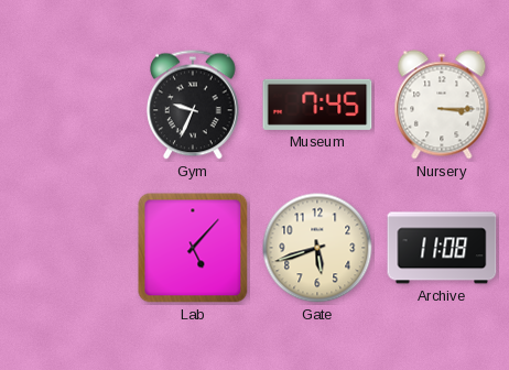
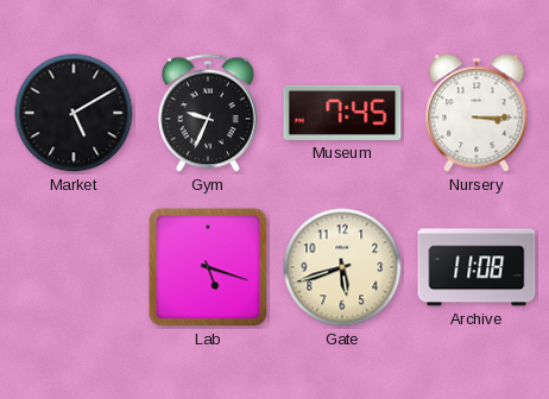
Market: none -> 5:10
Lab: 5:07 -> 5:18
